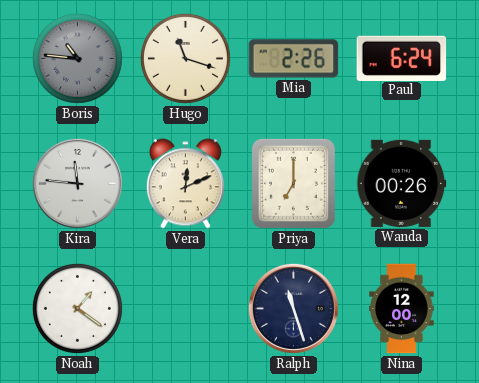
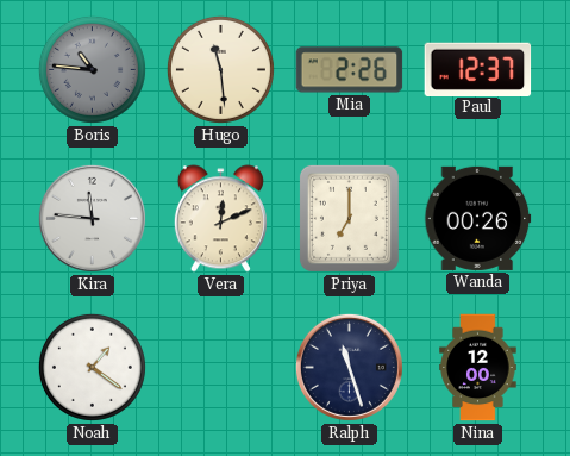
Hugo: 11:18 -> 11:29
Paul: 6:24 -> 12:37
